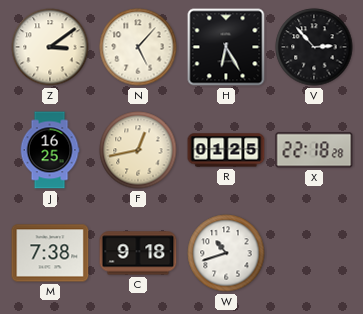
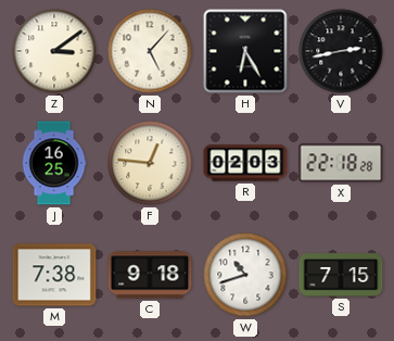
V: 2:53 -> 2:43
F: 12:43 -> 12:46
R: 01:25 -> 02:03
S: none -> 7:15
